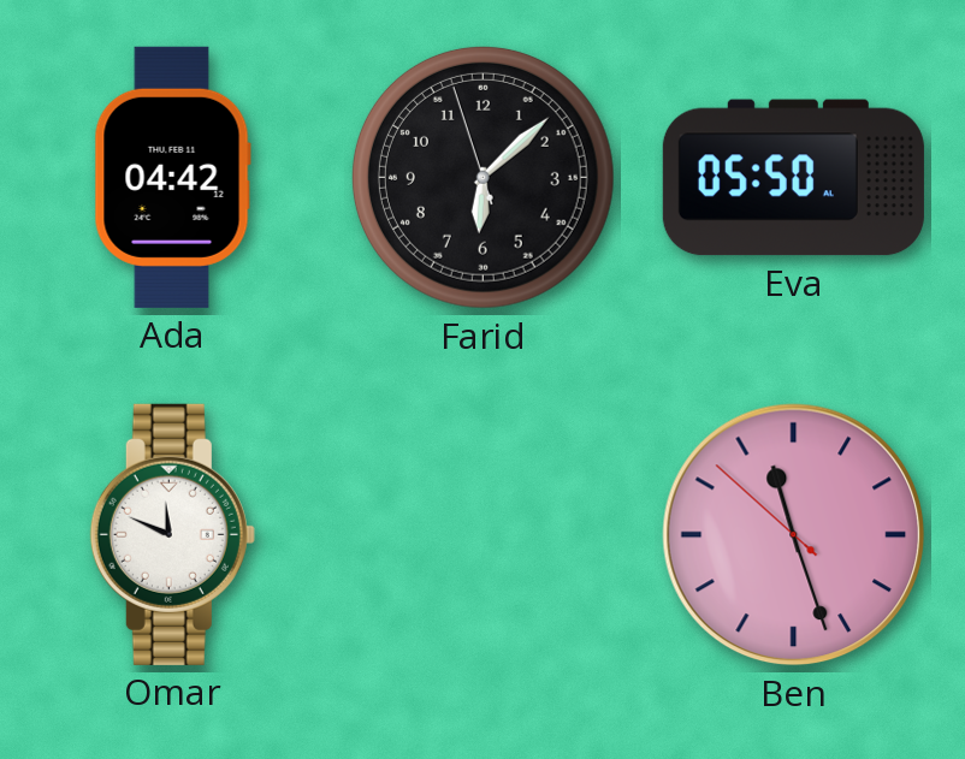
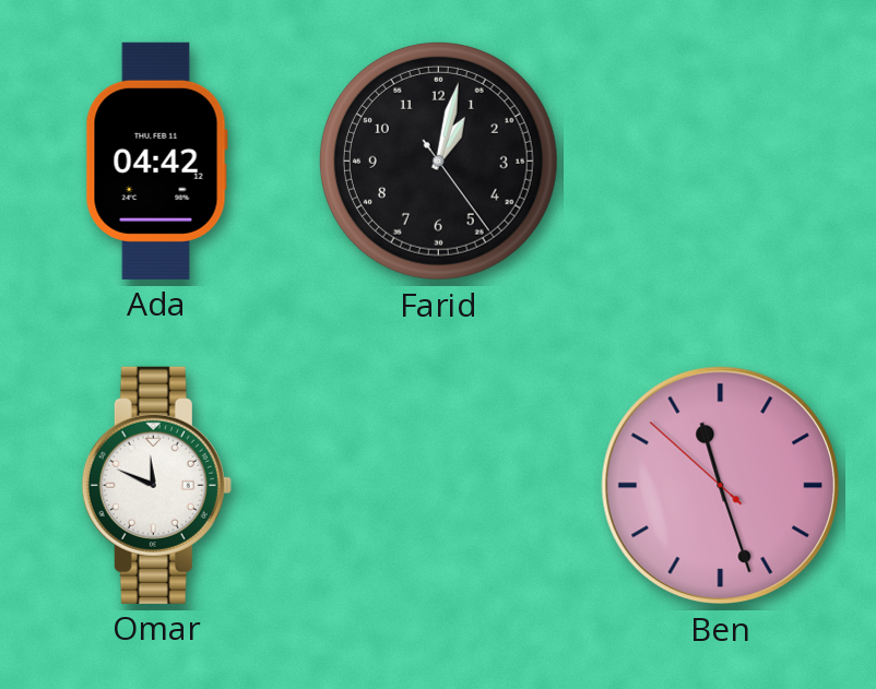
Farid: 6:07 -> 1:02
Eva: 05:50 -> none
